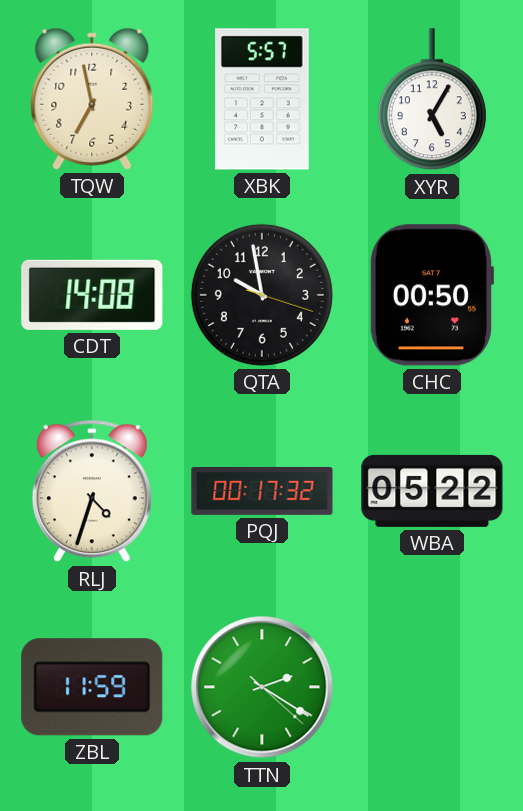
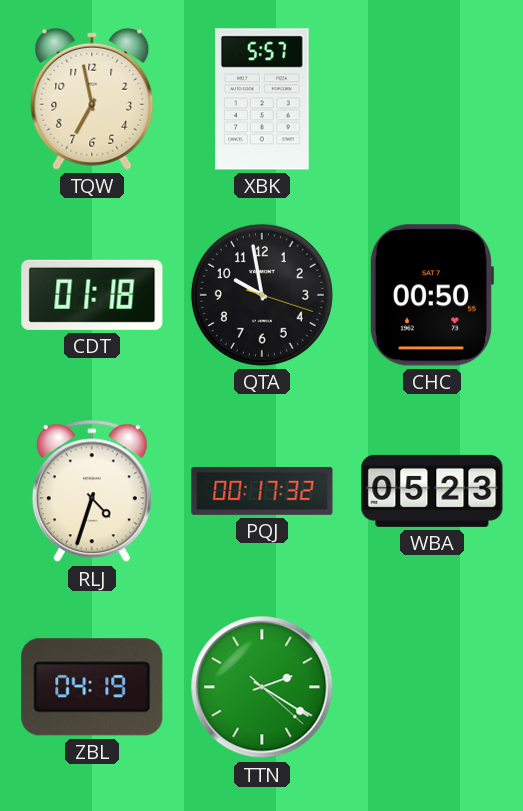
XYR: 5:05 -> none
CDT: 14:08 -> 01:18
WBA: 05:22 -> 05:23
ZBL: 11:59 -> 04:19
